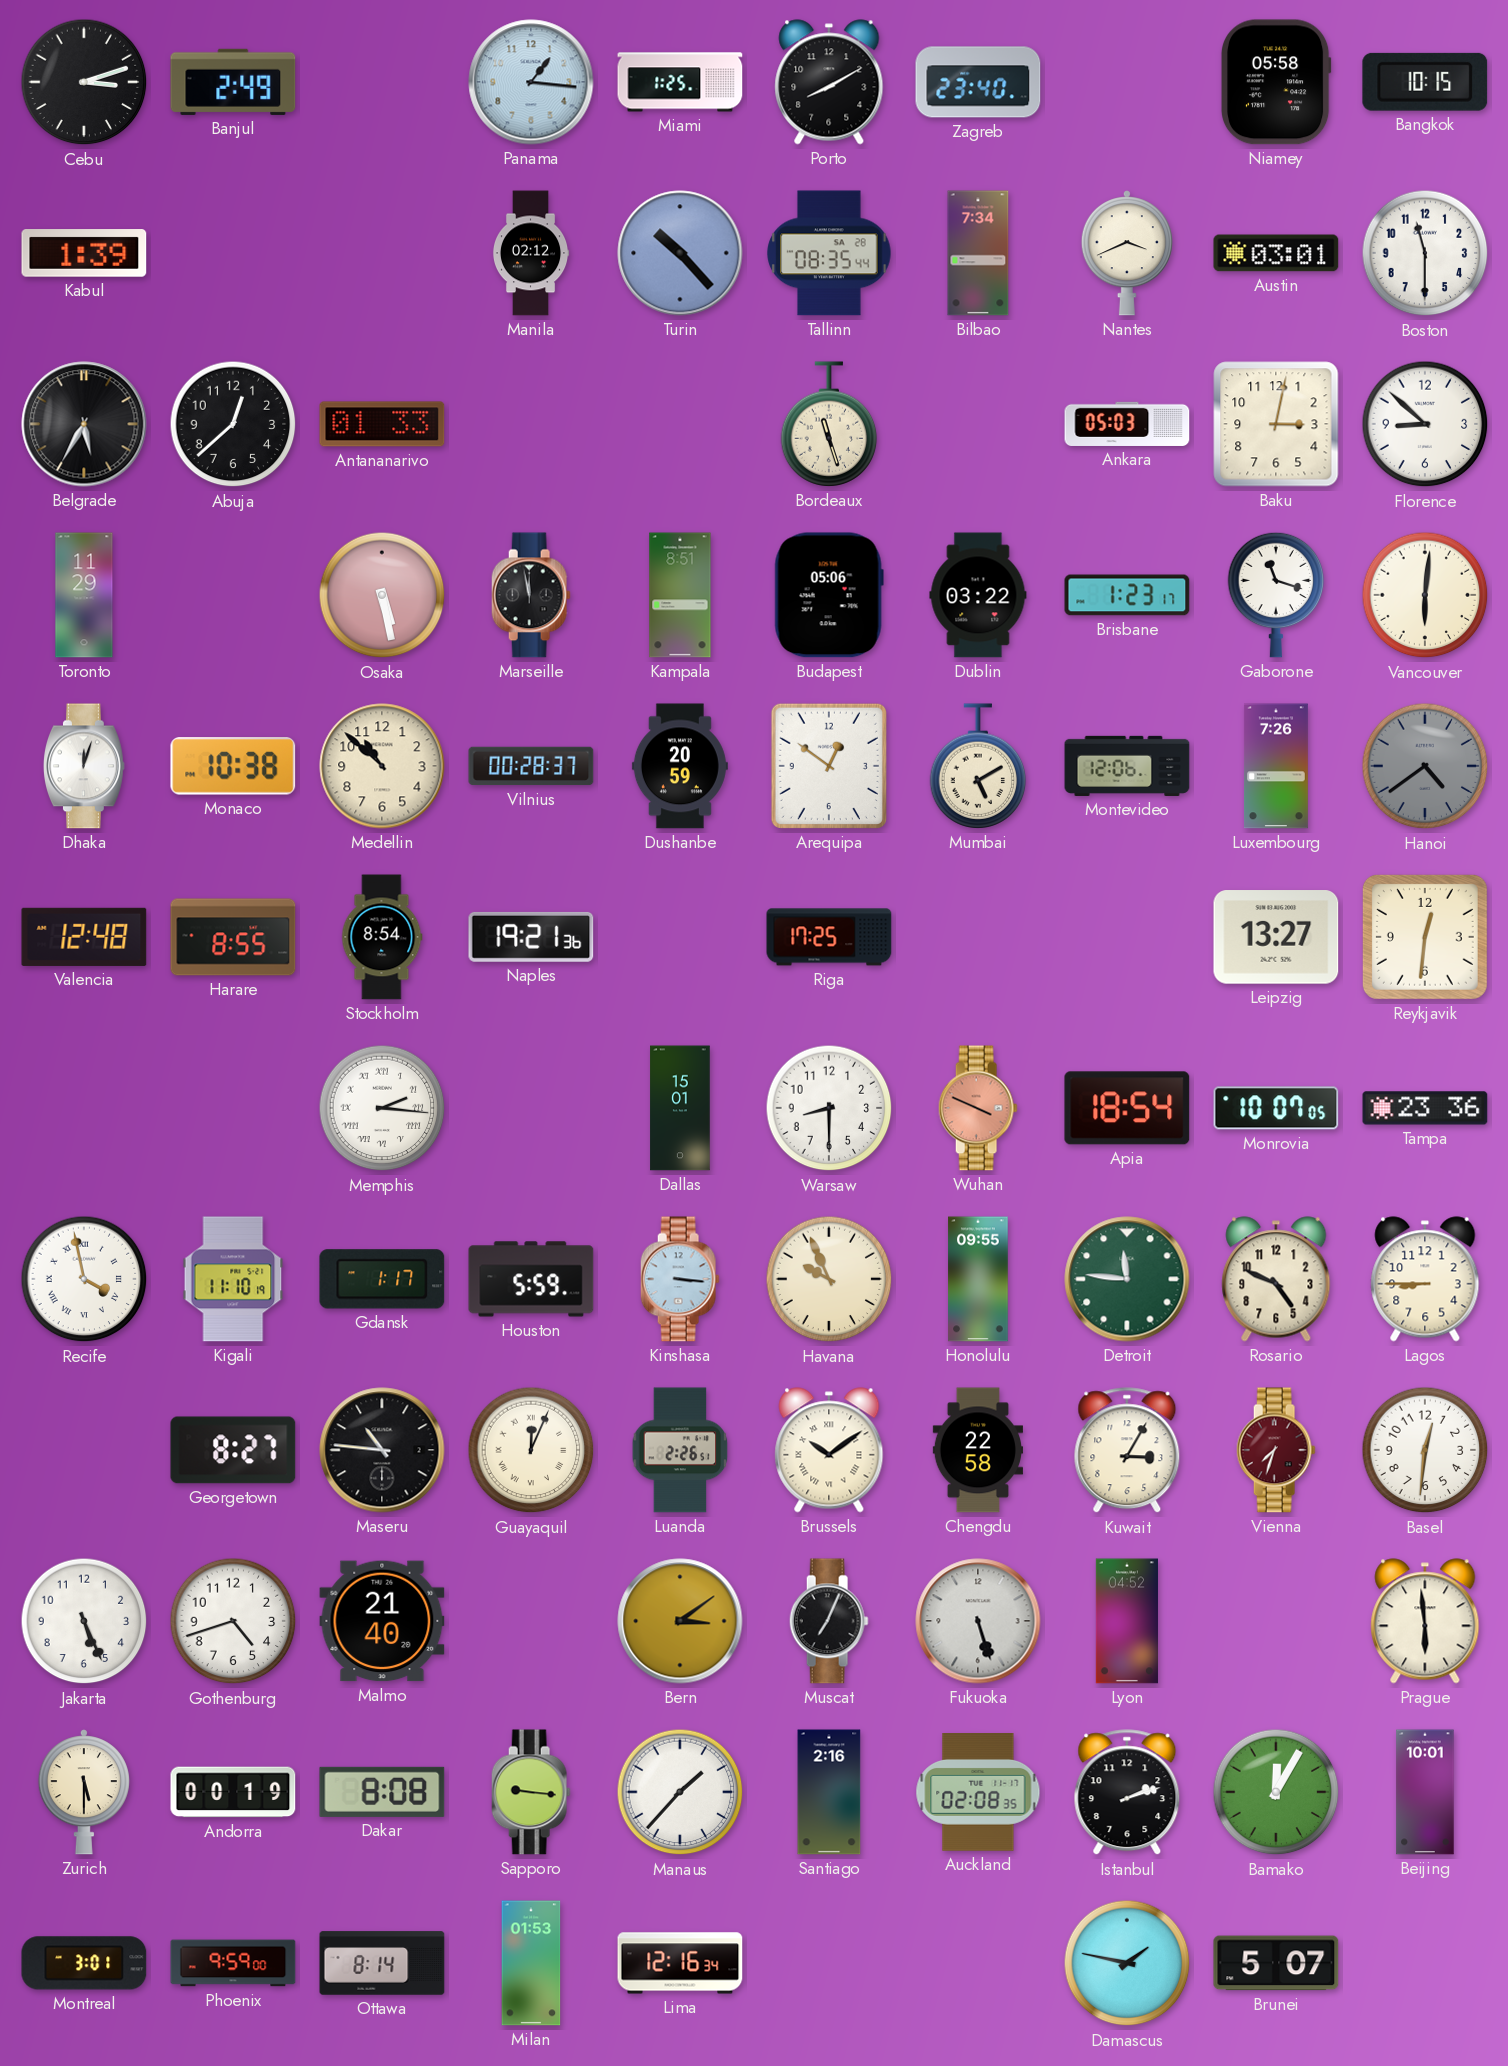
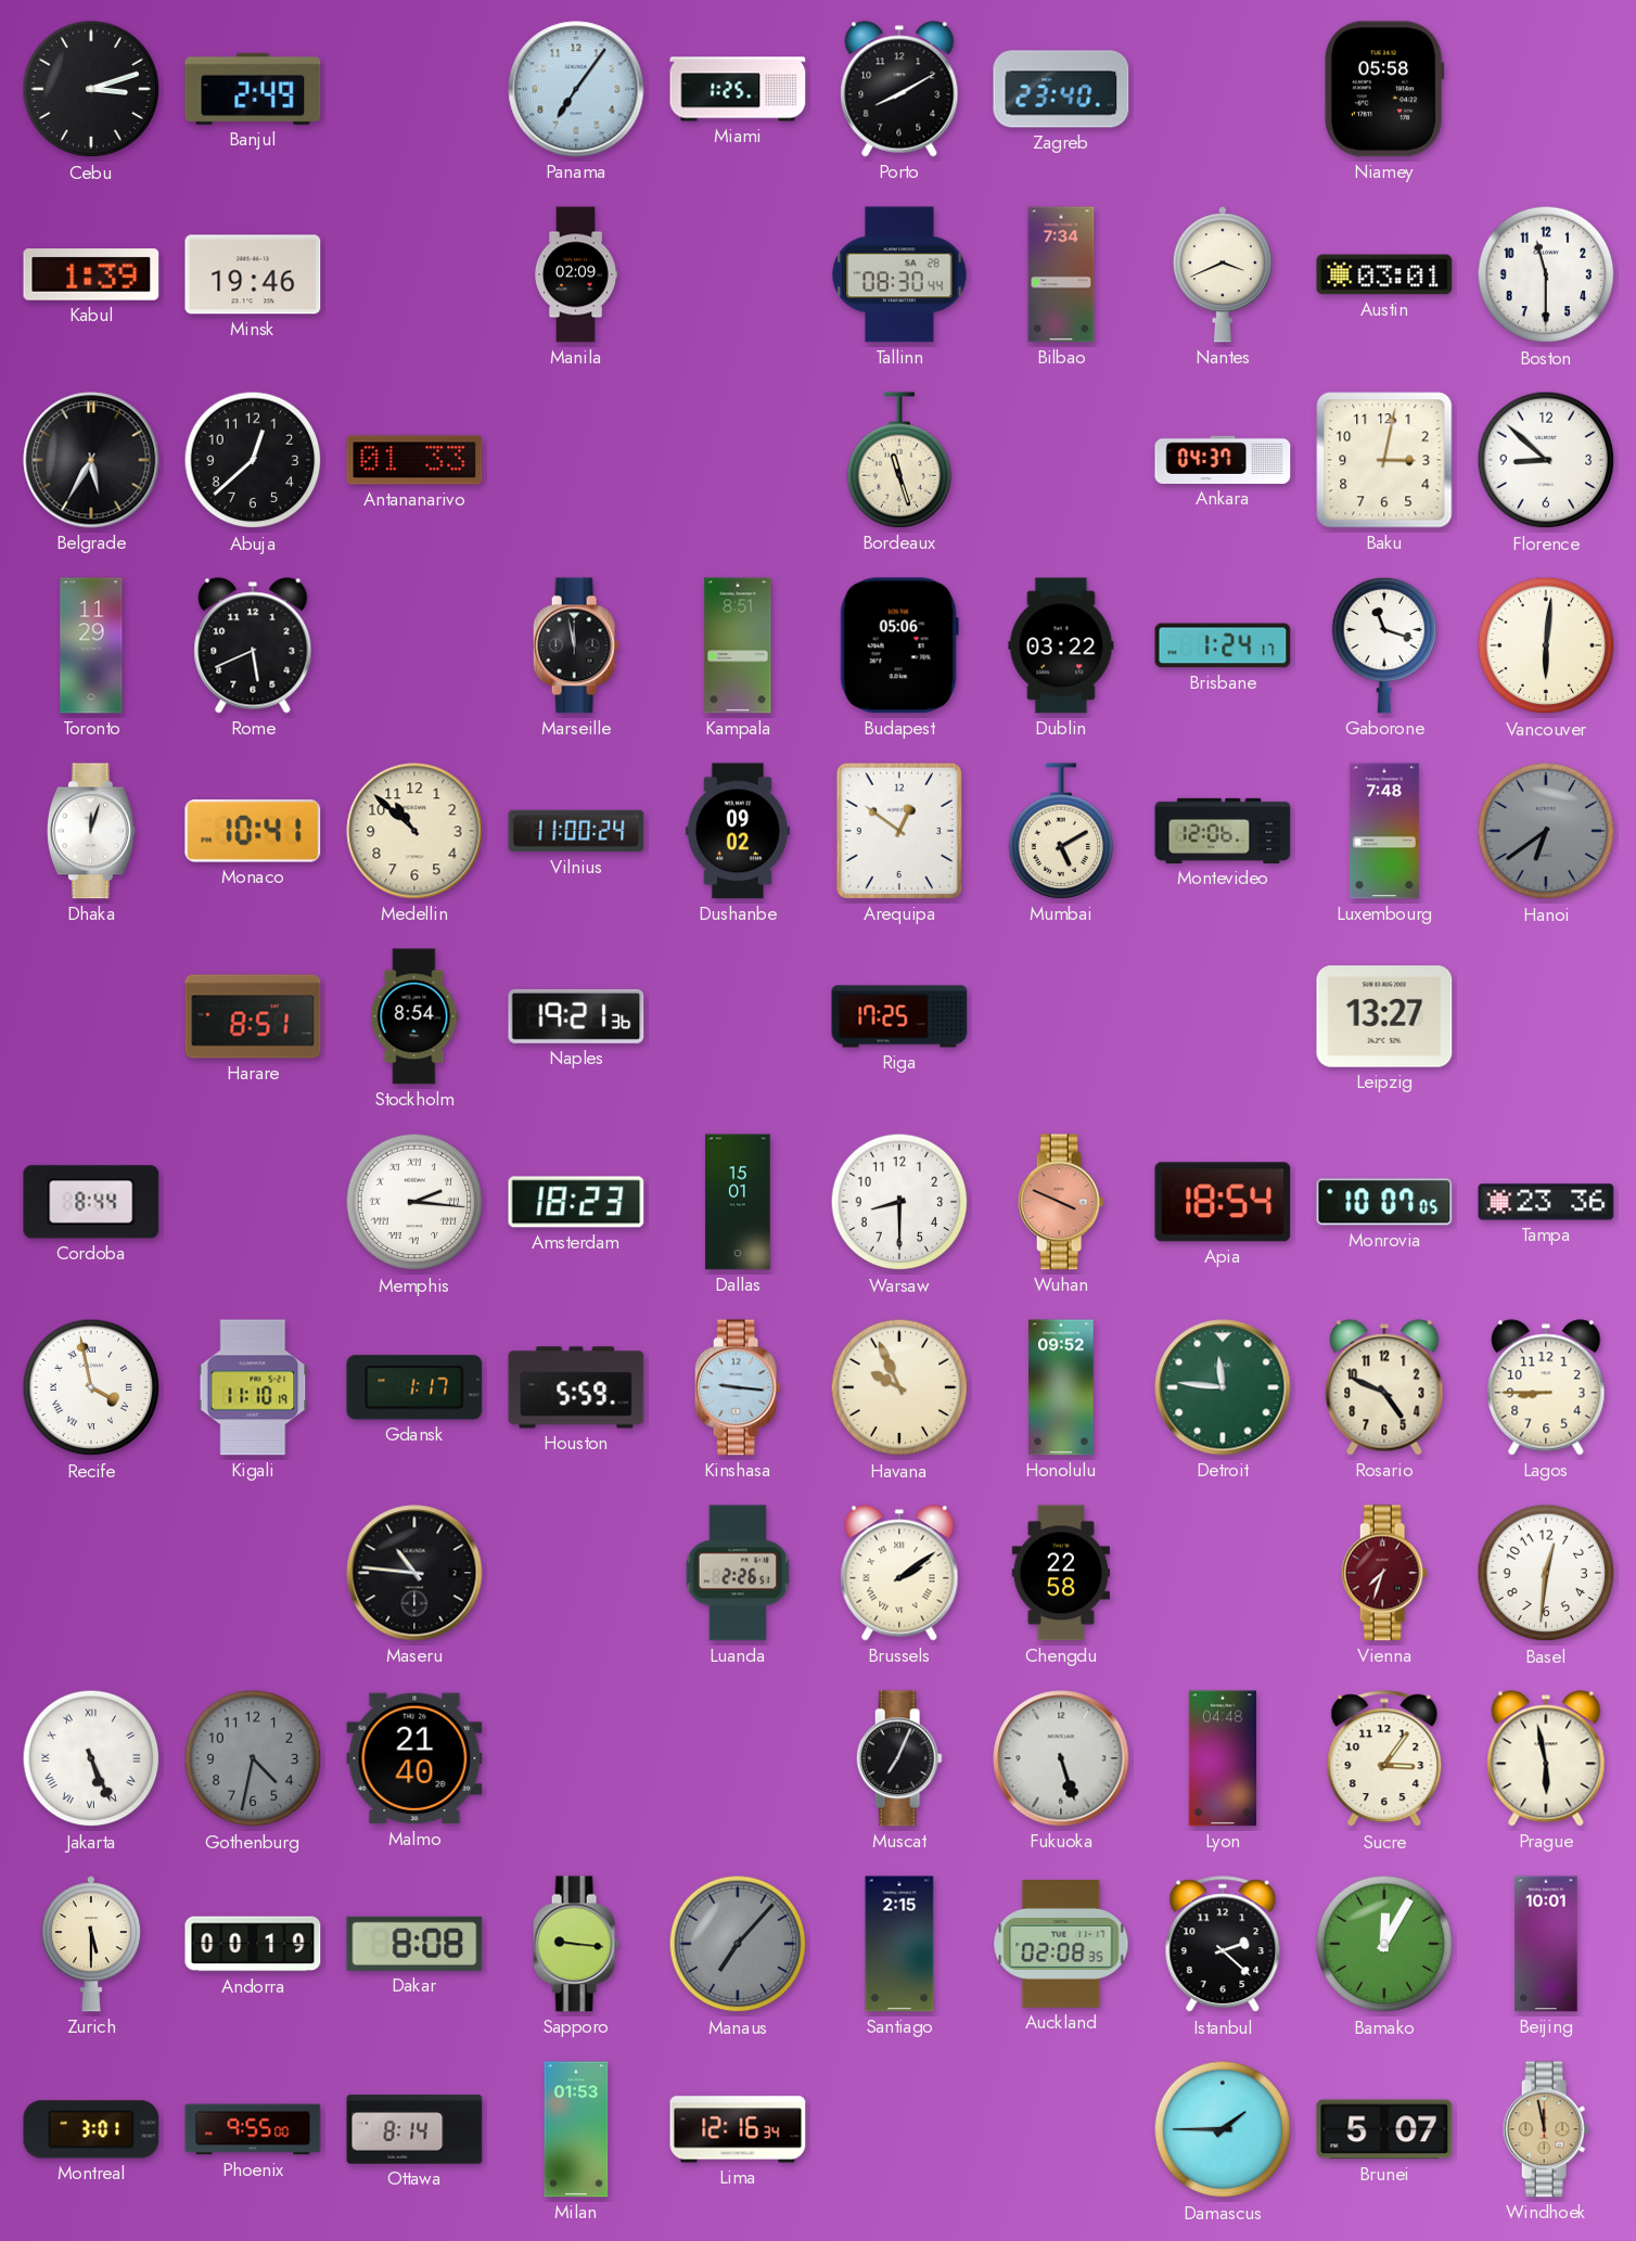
Panama: 1:16 -> 7:06
Bangkok: 10:15 -> none
Minsk: none -> 19:46
Manila: 02:12 -> 02:09
Turin: 10:23 -> none
Tallinn: 08:35 -> 08:30
Ankara: 05:03 -> 04:37
Rome: none -> 5:41
Osaka: 5:28 -> none
Brisbane: 1:23 -> 1:24
Monaco: 10:38 -> 10:41
Vilnius: 00:28 -> 11:00
Dushanbe: 20:59 -> 09:02
Luxembourg: 7:26 -> 7:48
Hanoi: 4:39 -> 6:39
Valencia: 12:48 -> none
Harare: 8:55 -> 8:51
Reykjavik: 12:31 -> none
Cordoba: none -> 8:44
Amsterdam: none -> 18:23
Kinshasa: 3:16 -> 9:16
Honolulu: 09:55 -> 09:52
Georgetown: 8:27 -> none
Guayaquil: 12:04 -> none
Brussels: 10:09 -> 2:09
Kuwait: 3:05 -> none
Jakarta numerals: Arabic -> Roman
Gothenburg: 4:42 -> 4:32
Gothenburg dial: white -> grey
Bern: 3:09 -> none
Lyon: 04:52 -> 04:48
Sucre: none -> 3:06
Prague: 5:59 -> 5:58
Manaus: 1:37 -> 7:07
Manaus dial: white -> grey
Santiago: 2:16 -> 2:15
Istanbul: 2:12 -> 2:22
Phoenix: 9:59 -> 9:55
Damascus: 1:47 -> 1:45
Windhoek: none -> 11:58
